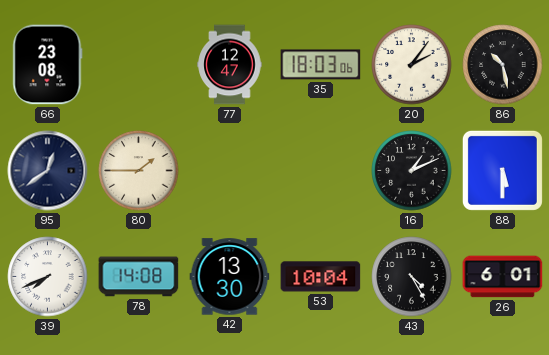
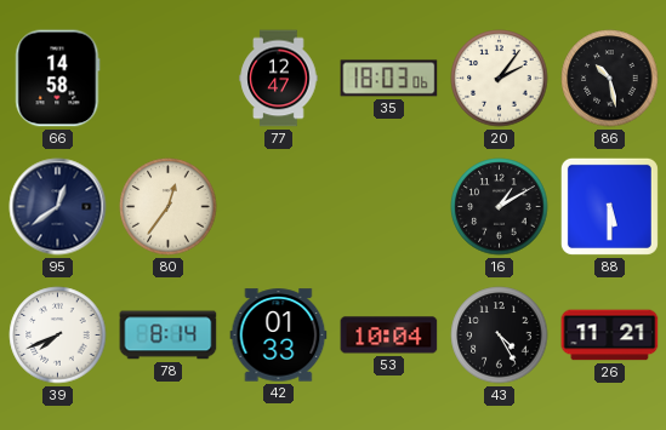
66: 23:08 -> 14:58
80: 1:45 -> 12:36
16: 1:11 -> 1:10
78: 14:08 -> 8:14
42: 13:30 -> 01:33
26: 6:01 -> 11:21
